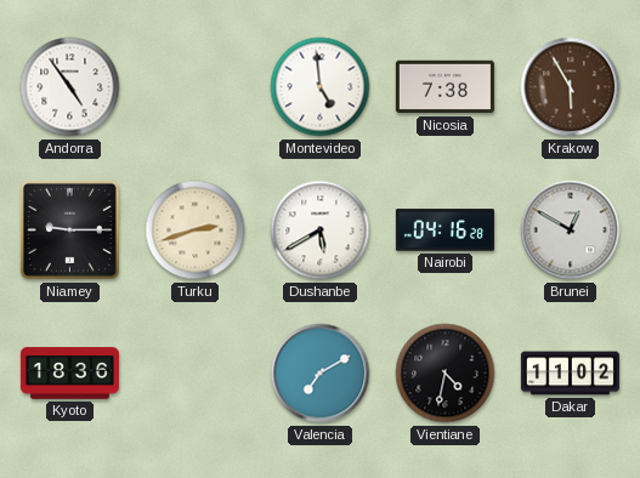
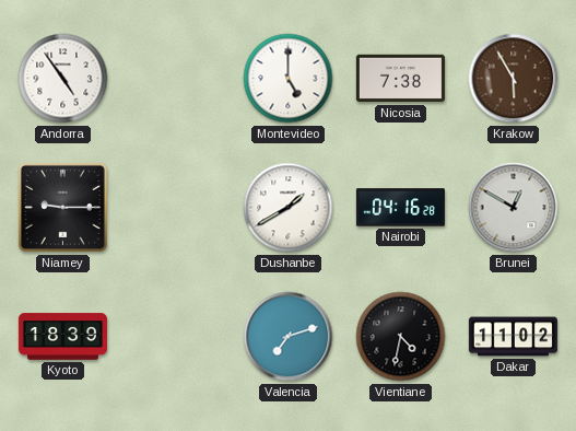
Montevideo: 4:59 -> 5:00
Turku: 2:42 -> none
Dushanbe: 5:40 -> 1:40
Kyoto: 18:36 -> 18:39
Valencia: 7:10 -> 7:12
